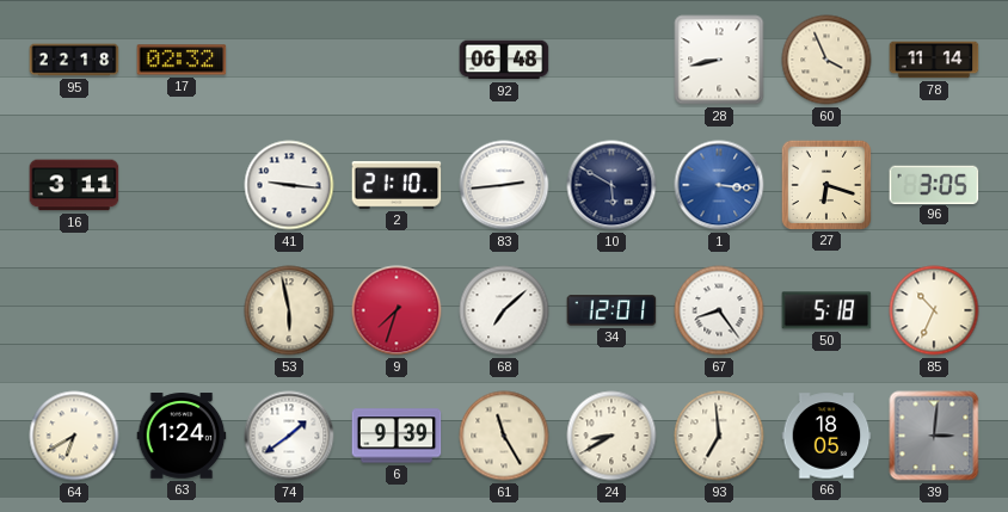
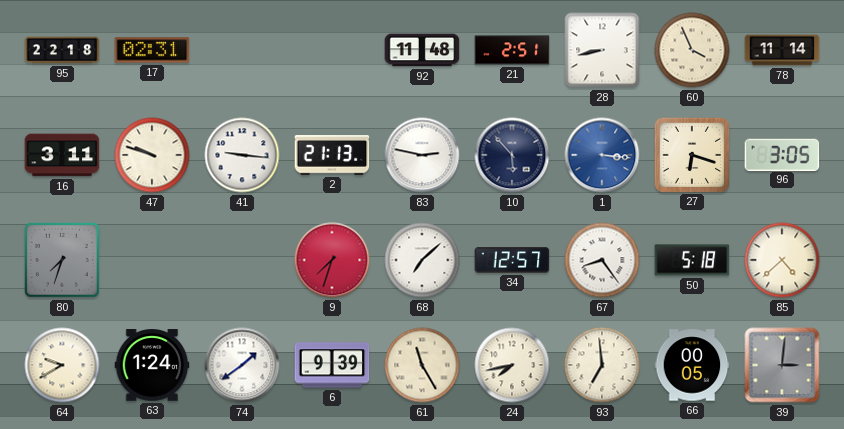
17: 02:32 -> 02:31
92: 06:48 -> 11:48
21: none -> 2:51
47: none -> 9:48
2: 21:10 -> 21:13
83: 2:44 -> 2:47
10: 5:50 -> 5:53
80: none -> 7:33
53: 5:58 -> none
34: 12:01 -> 12:57
85: 10:34 -> 4:38
64: 6:40 -> 9:40
24: 8:40 -> 7:43
66: 18:05 -> 00:05
